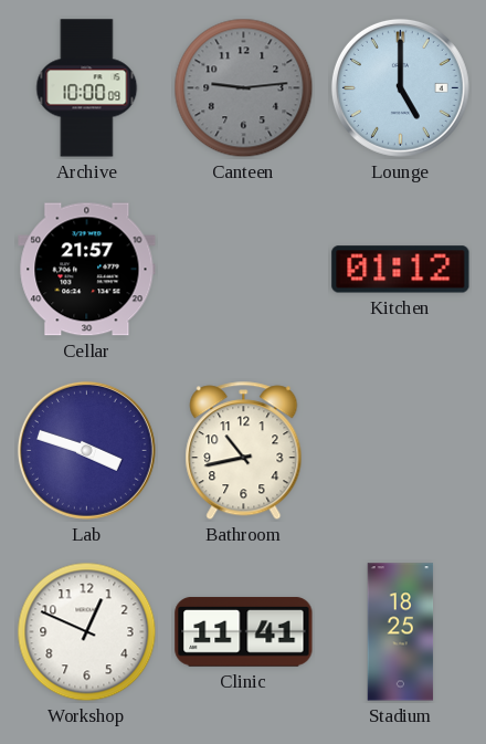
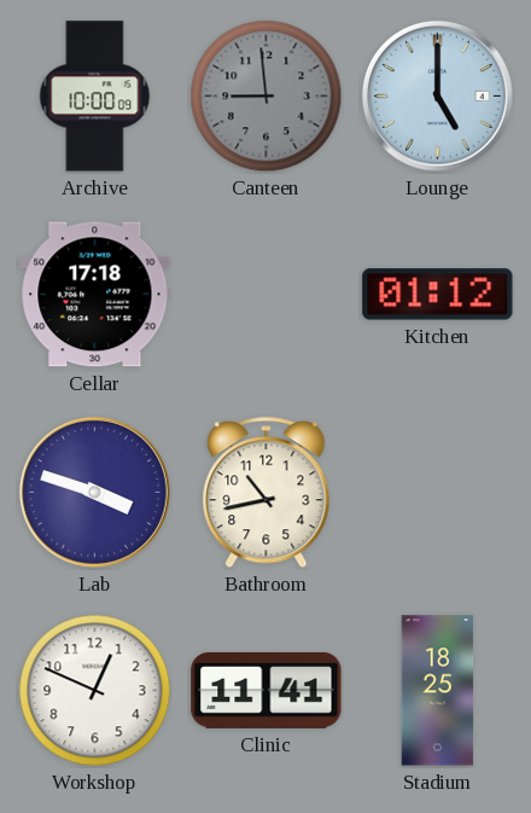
Canteen: 9:14 -> 8:59
Cellar: 21:57 -> 17:18
